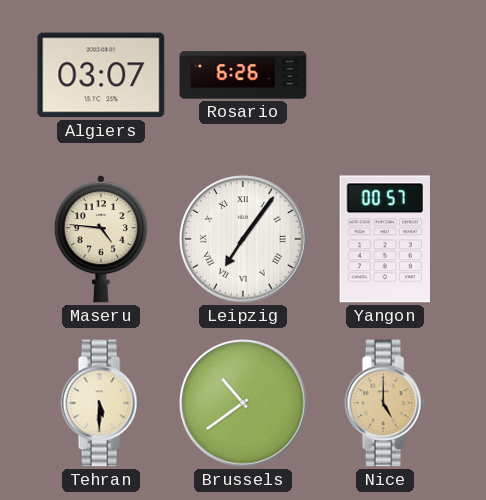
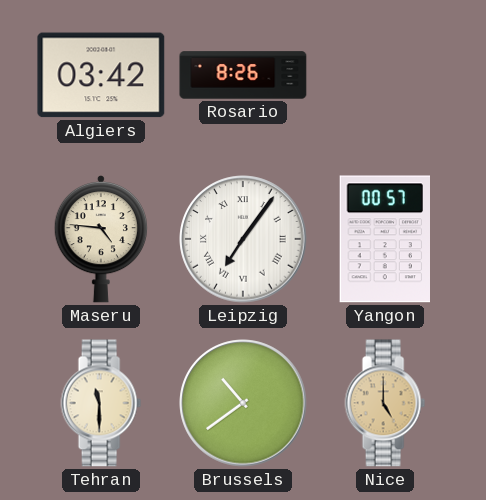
Algiers: 03:07 -> 03:42
Rosario: 6:26 -> 8:26
Tehran: 5:30 -> 11:30
